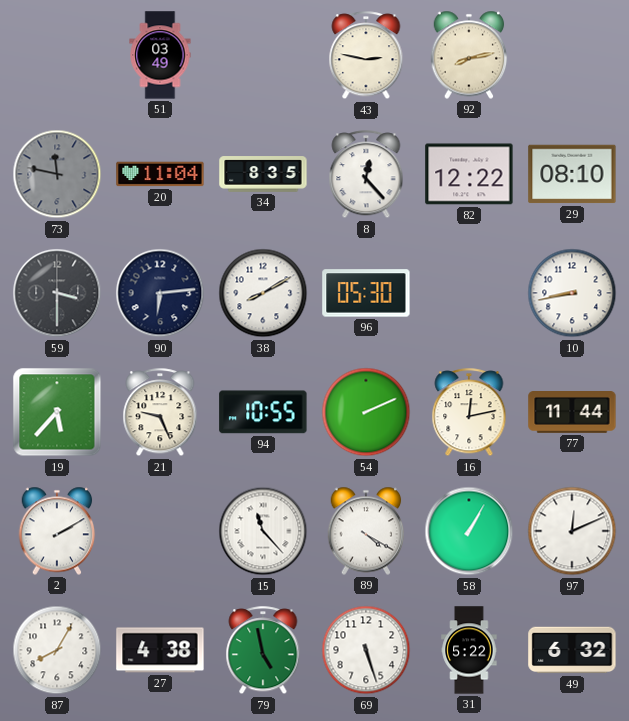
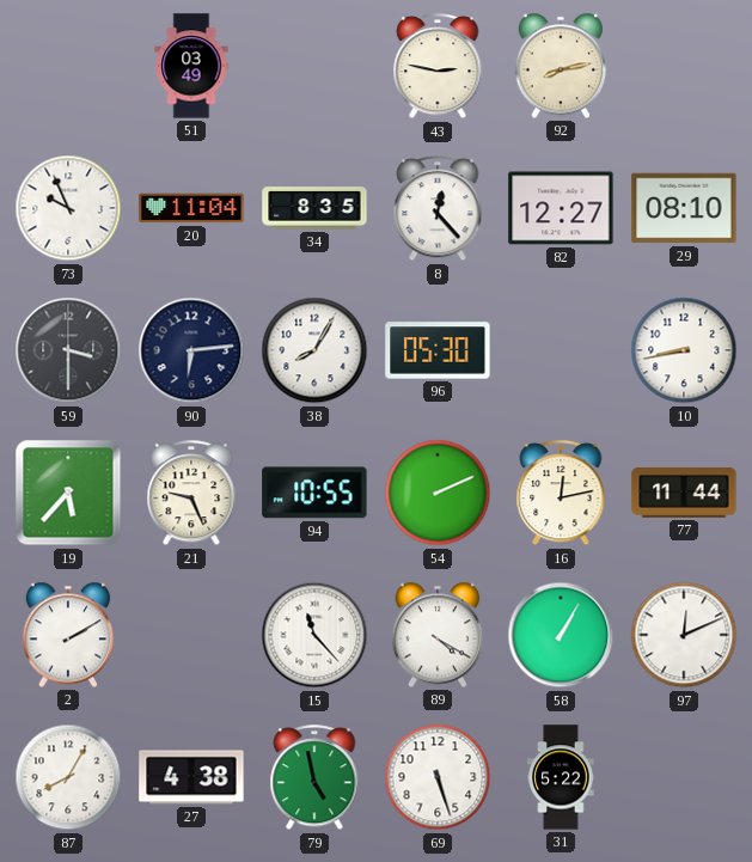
73: 11:47 -> 9:56
73 dial: grey -> white
82: 12:22 -> 12:27
38: 8:10 -> 8:05
49: 6:32 -> none
